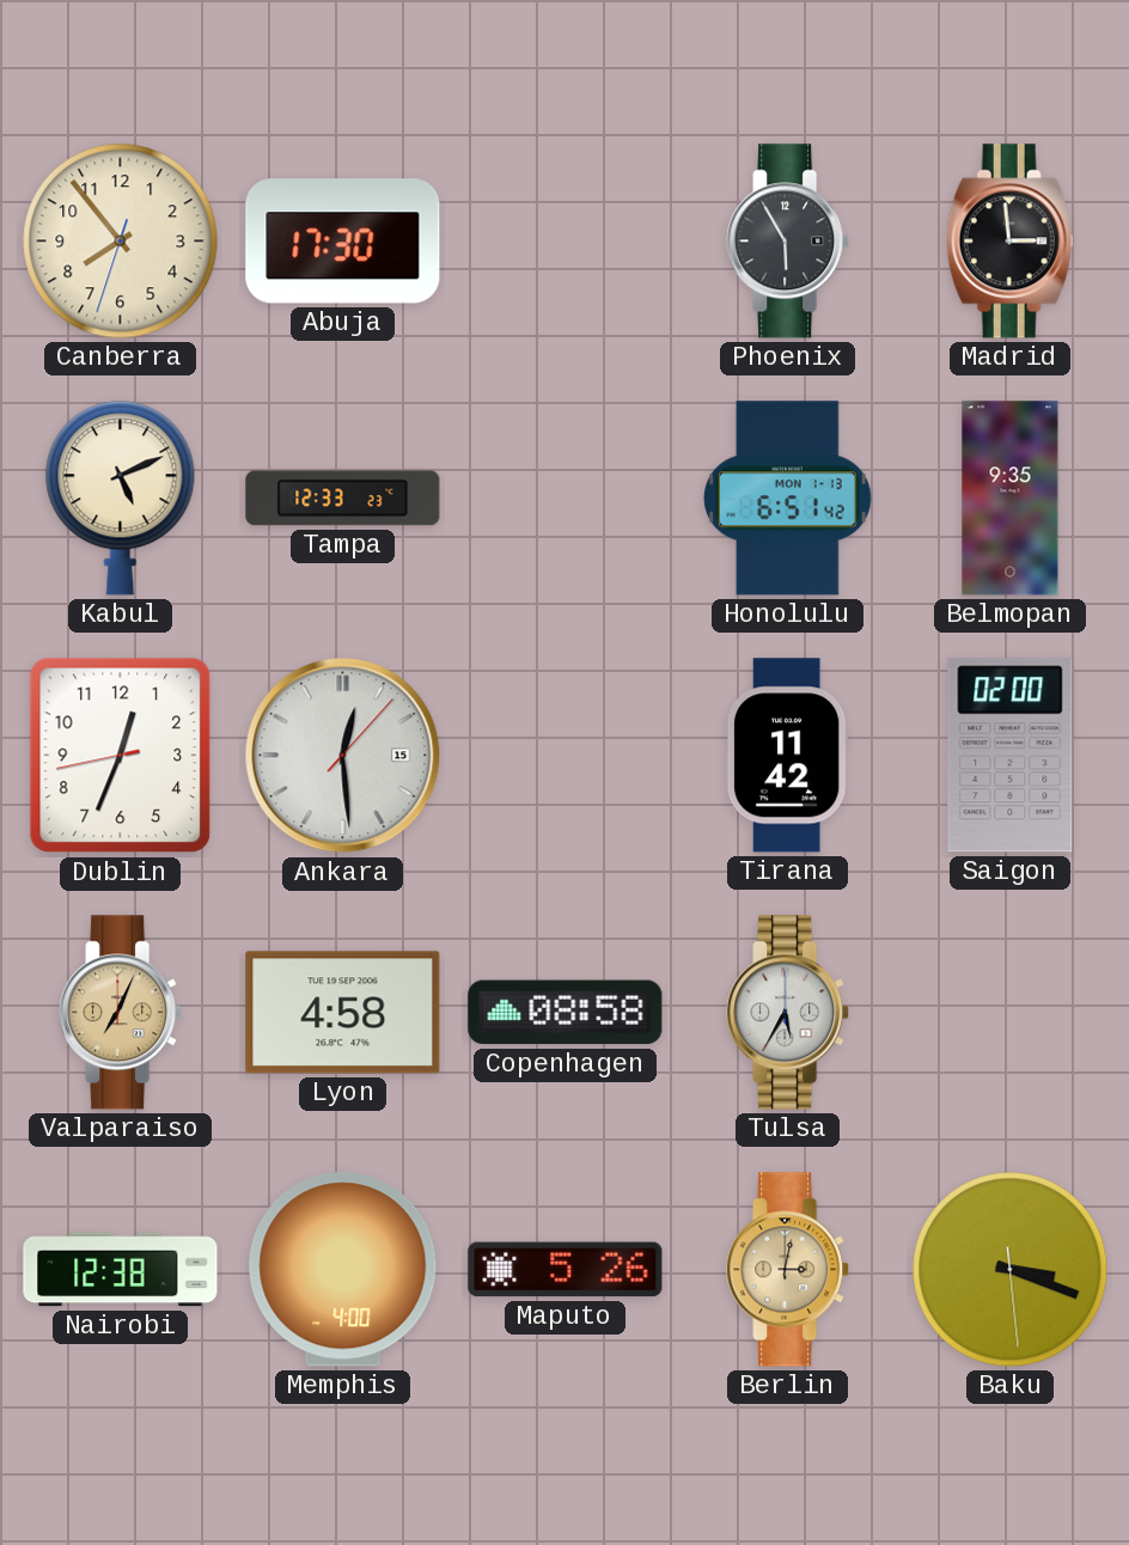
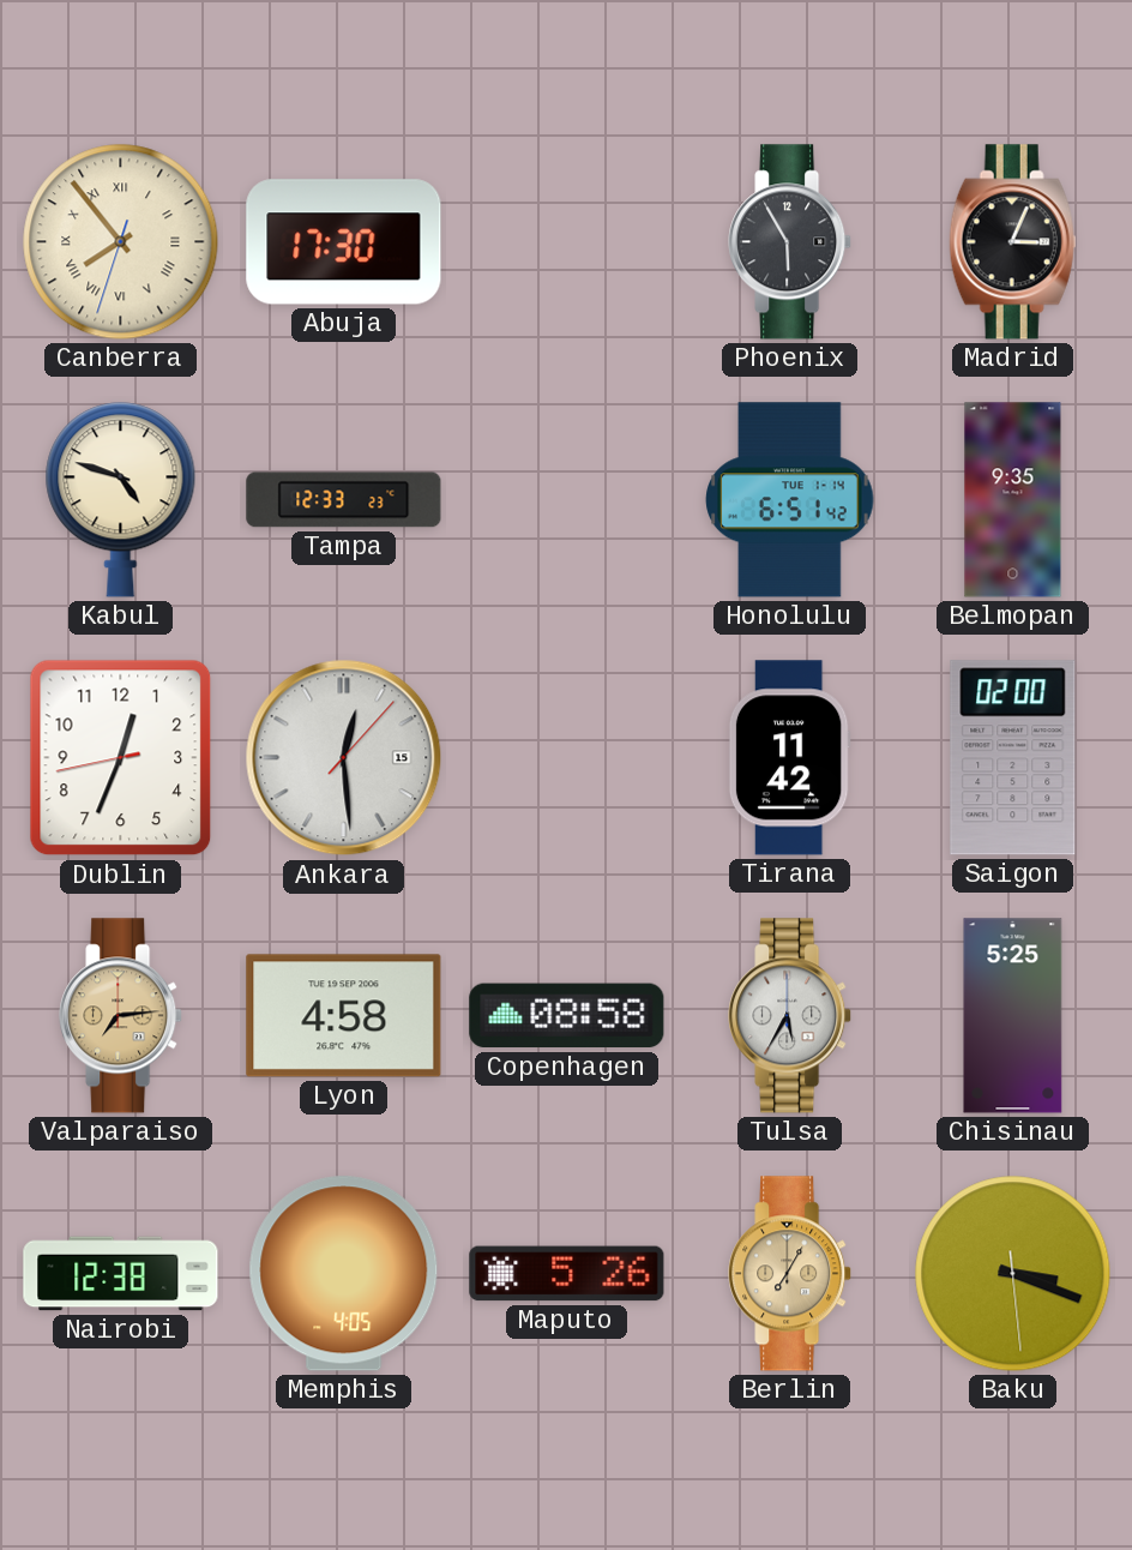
Canberra numerals: Arabic -> Roman
Madrid: 2:59 -> 3:04
Kabul: 5:11 -> 4:48
Honolulu date: MON 1-13 -> TUE 1-14
Valparaiso: 7:04 -> 7:14
Chisinau: none -> 5:25
Memphis: 4:00 -> 4:05
Berlin: 3:02 -> 7:05
